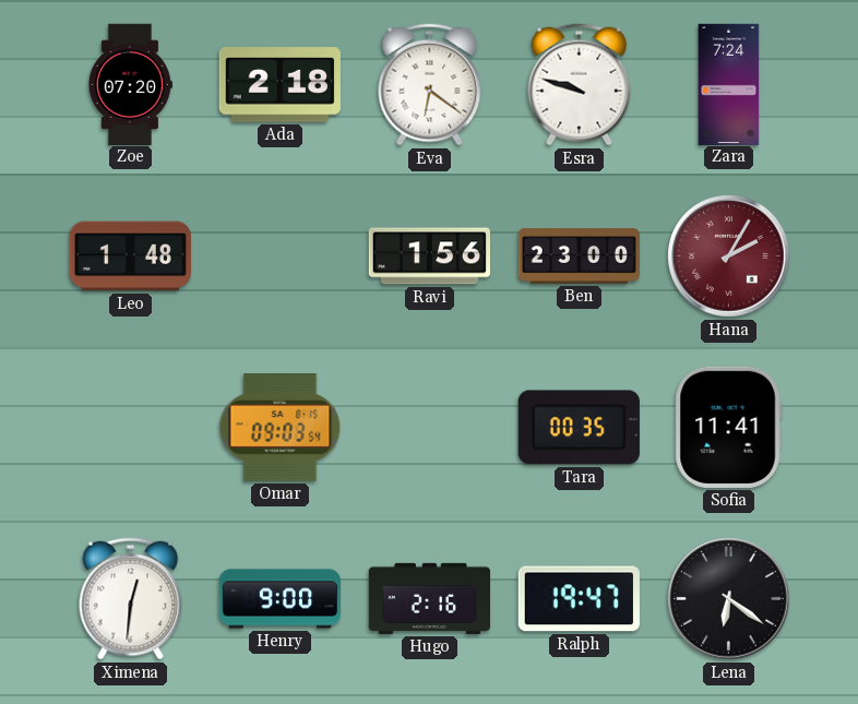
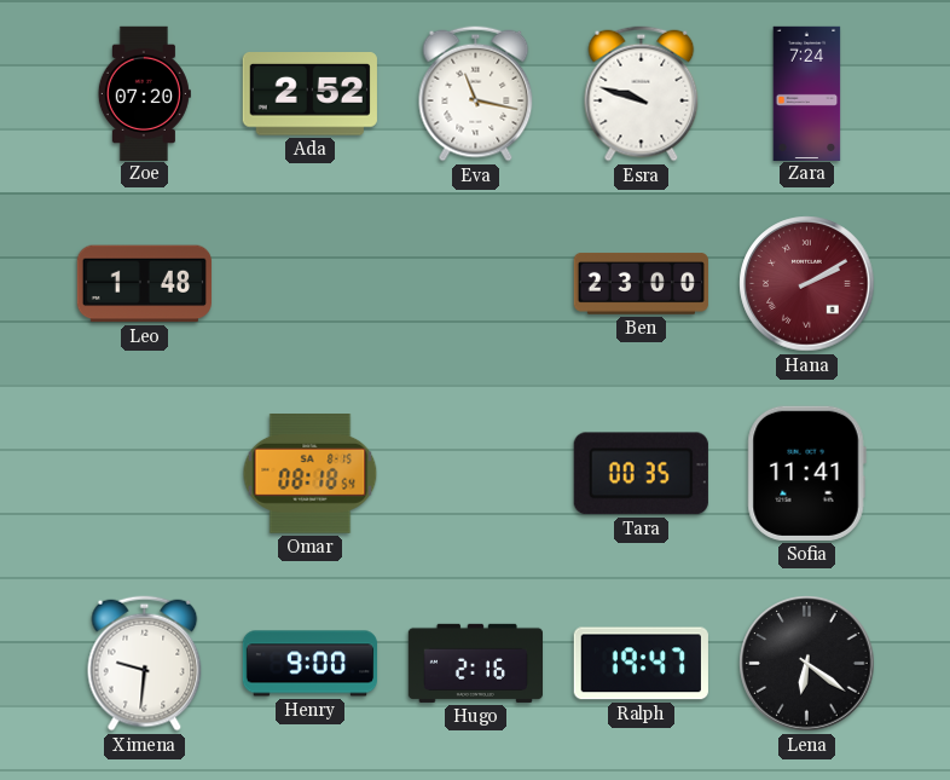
Ada: 2:18 -> 2:52
Eva: 6:21 -> 11:17
Ravi: 1:56 -> none
Hana: 2:05 -> 2:10
Omar: 09:03 -> 08:18
Ximena: 12:31 -> 9:31
